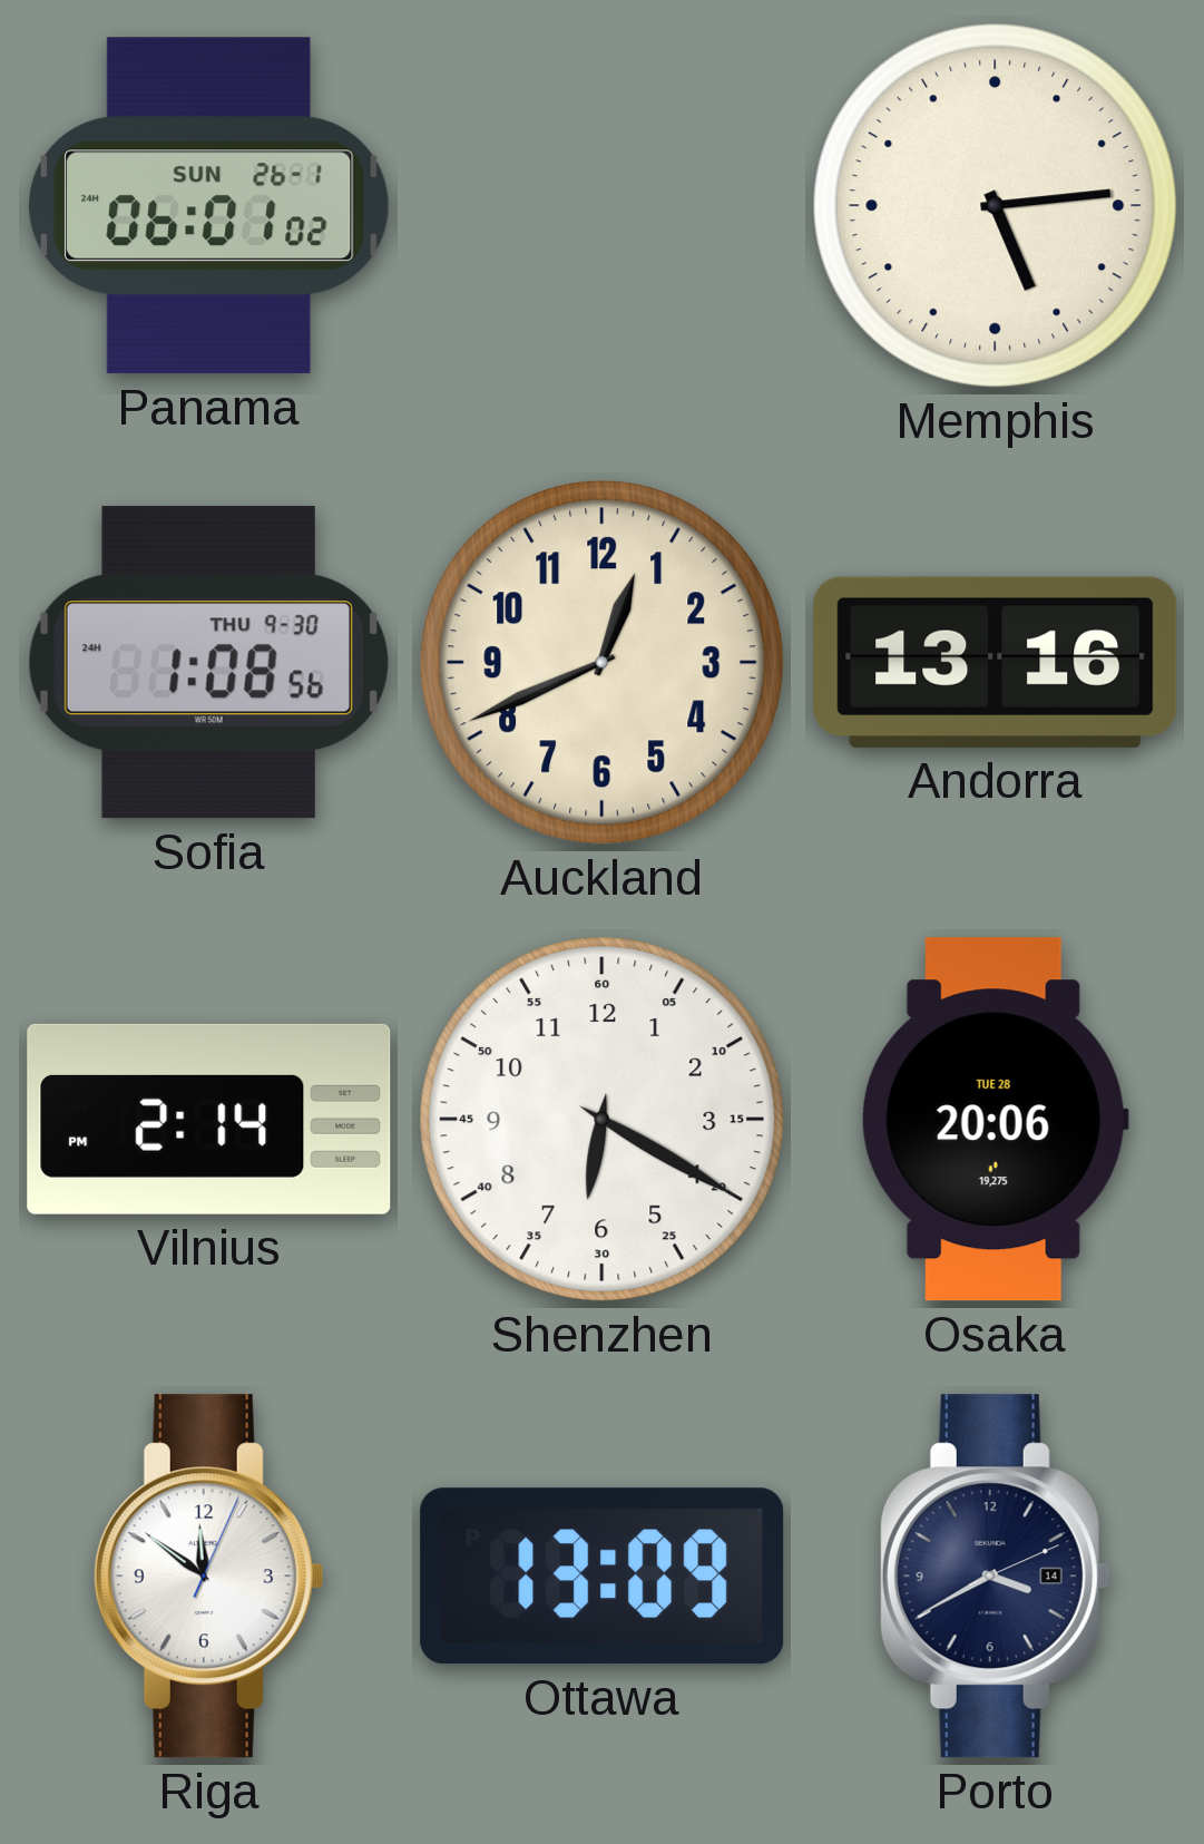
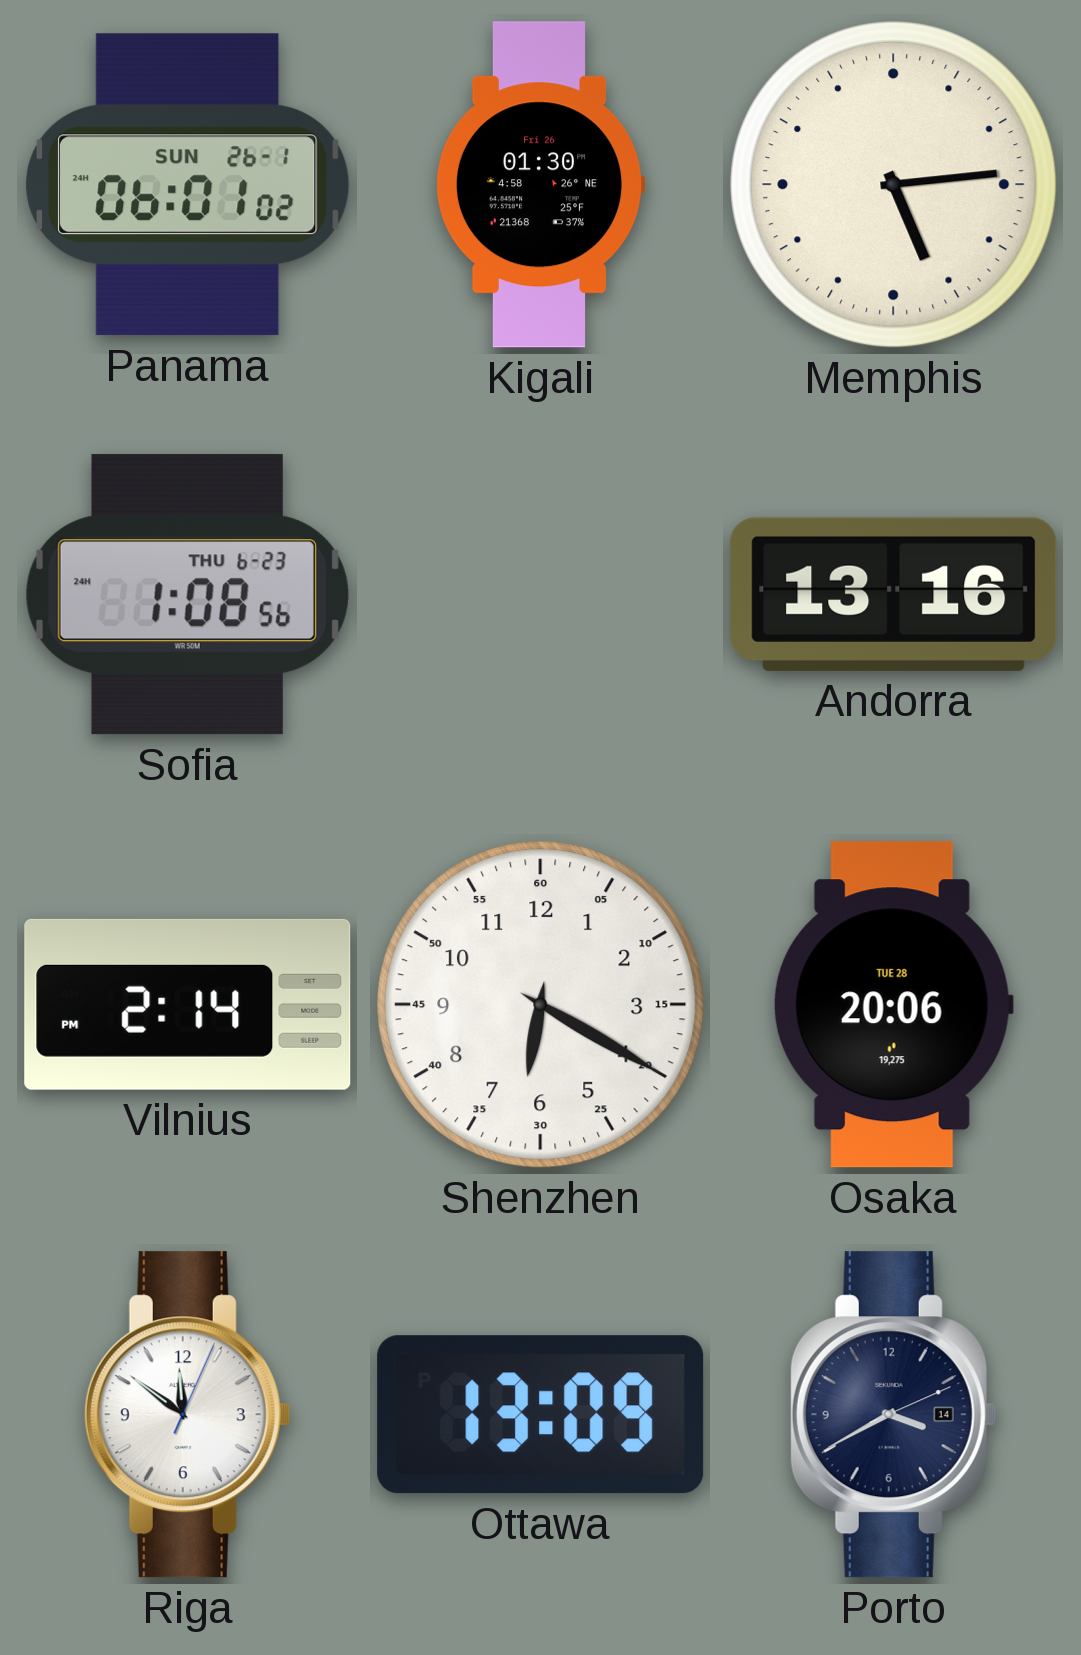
Kigali: none -> 01:30
Sofia date: THU 9-30 -> THU 6-23
Auckland: 12:41 -> none
